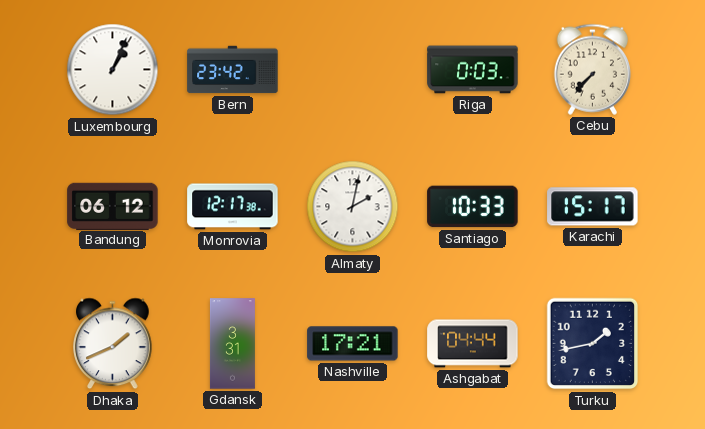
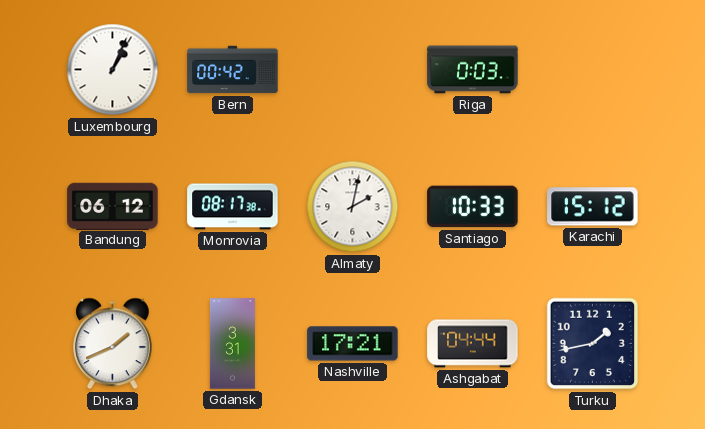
Bern: 23:42 -> 00:42
Cebu: 7:37 -> none
Monrovia: 12:17 -> 08:17
Karachi: 15:17 -> 15:12
